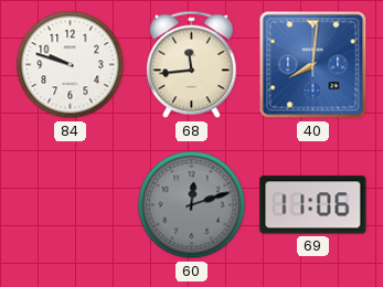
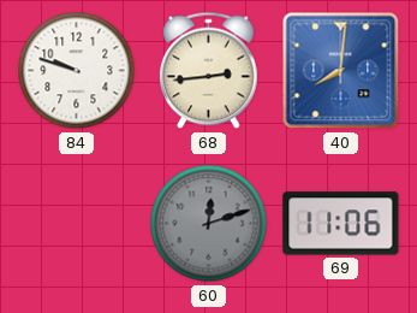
68: 11:44 -> 2:44
